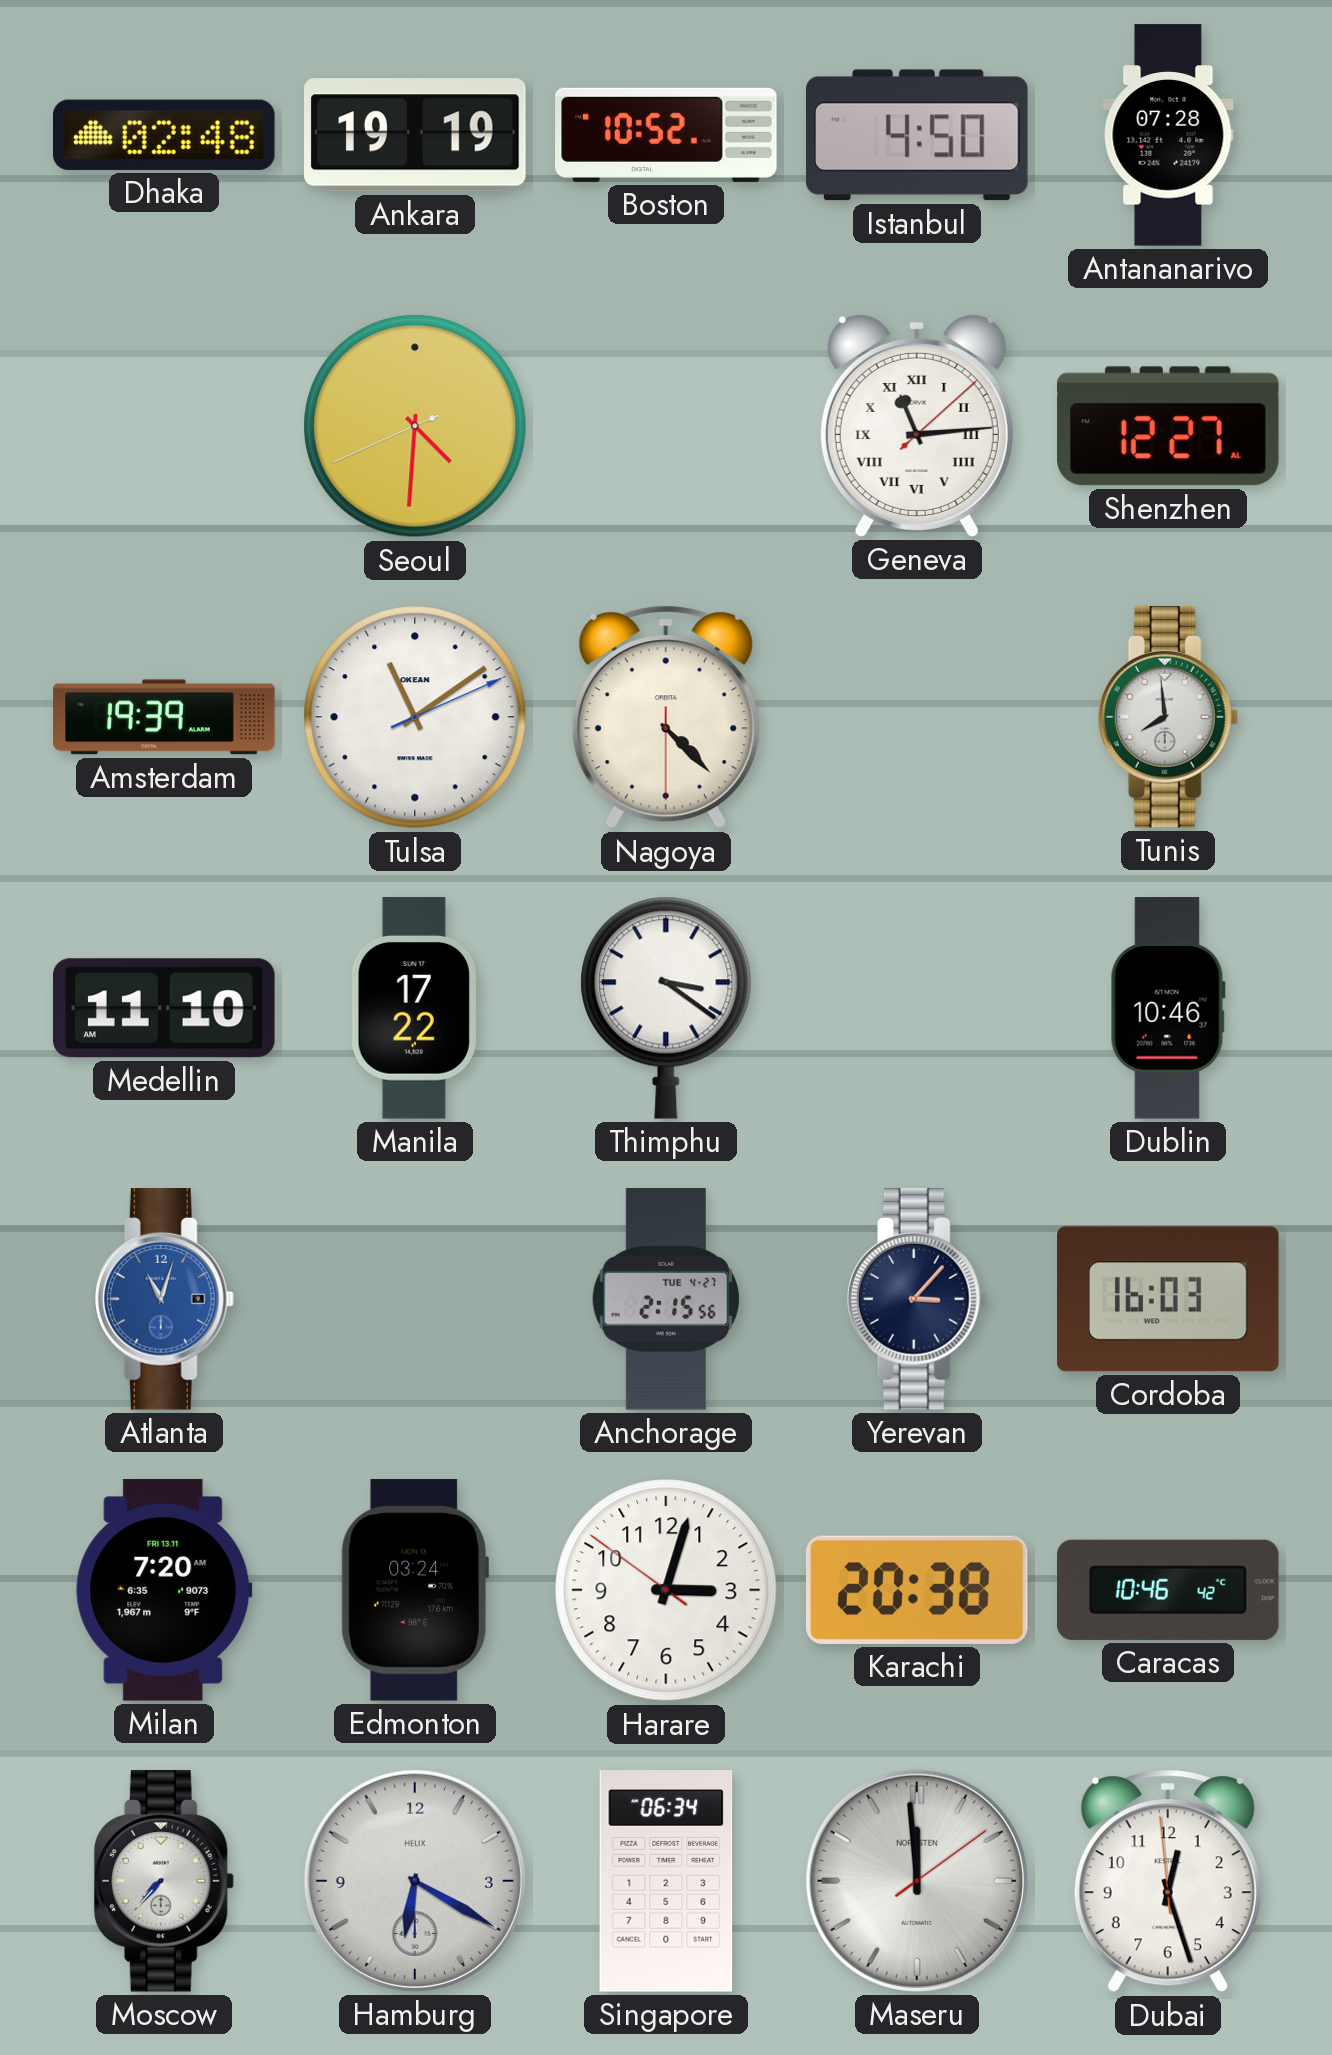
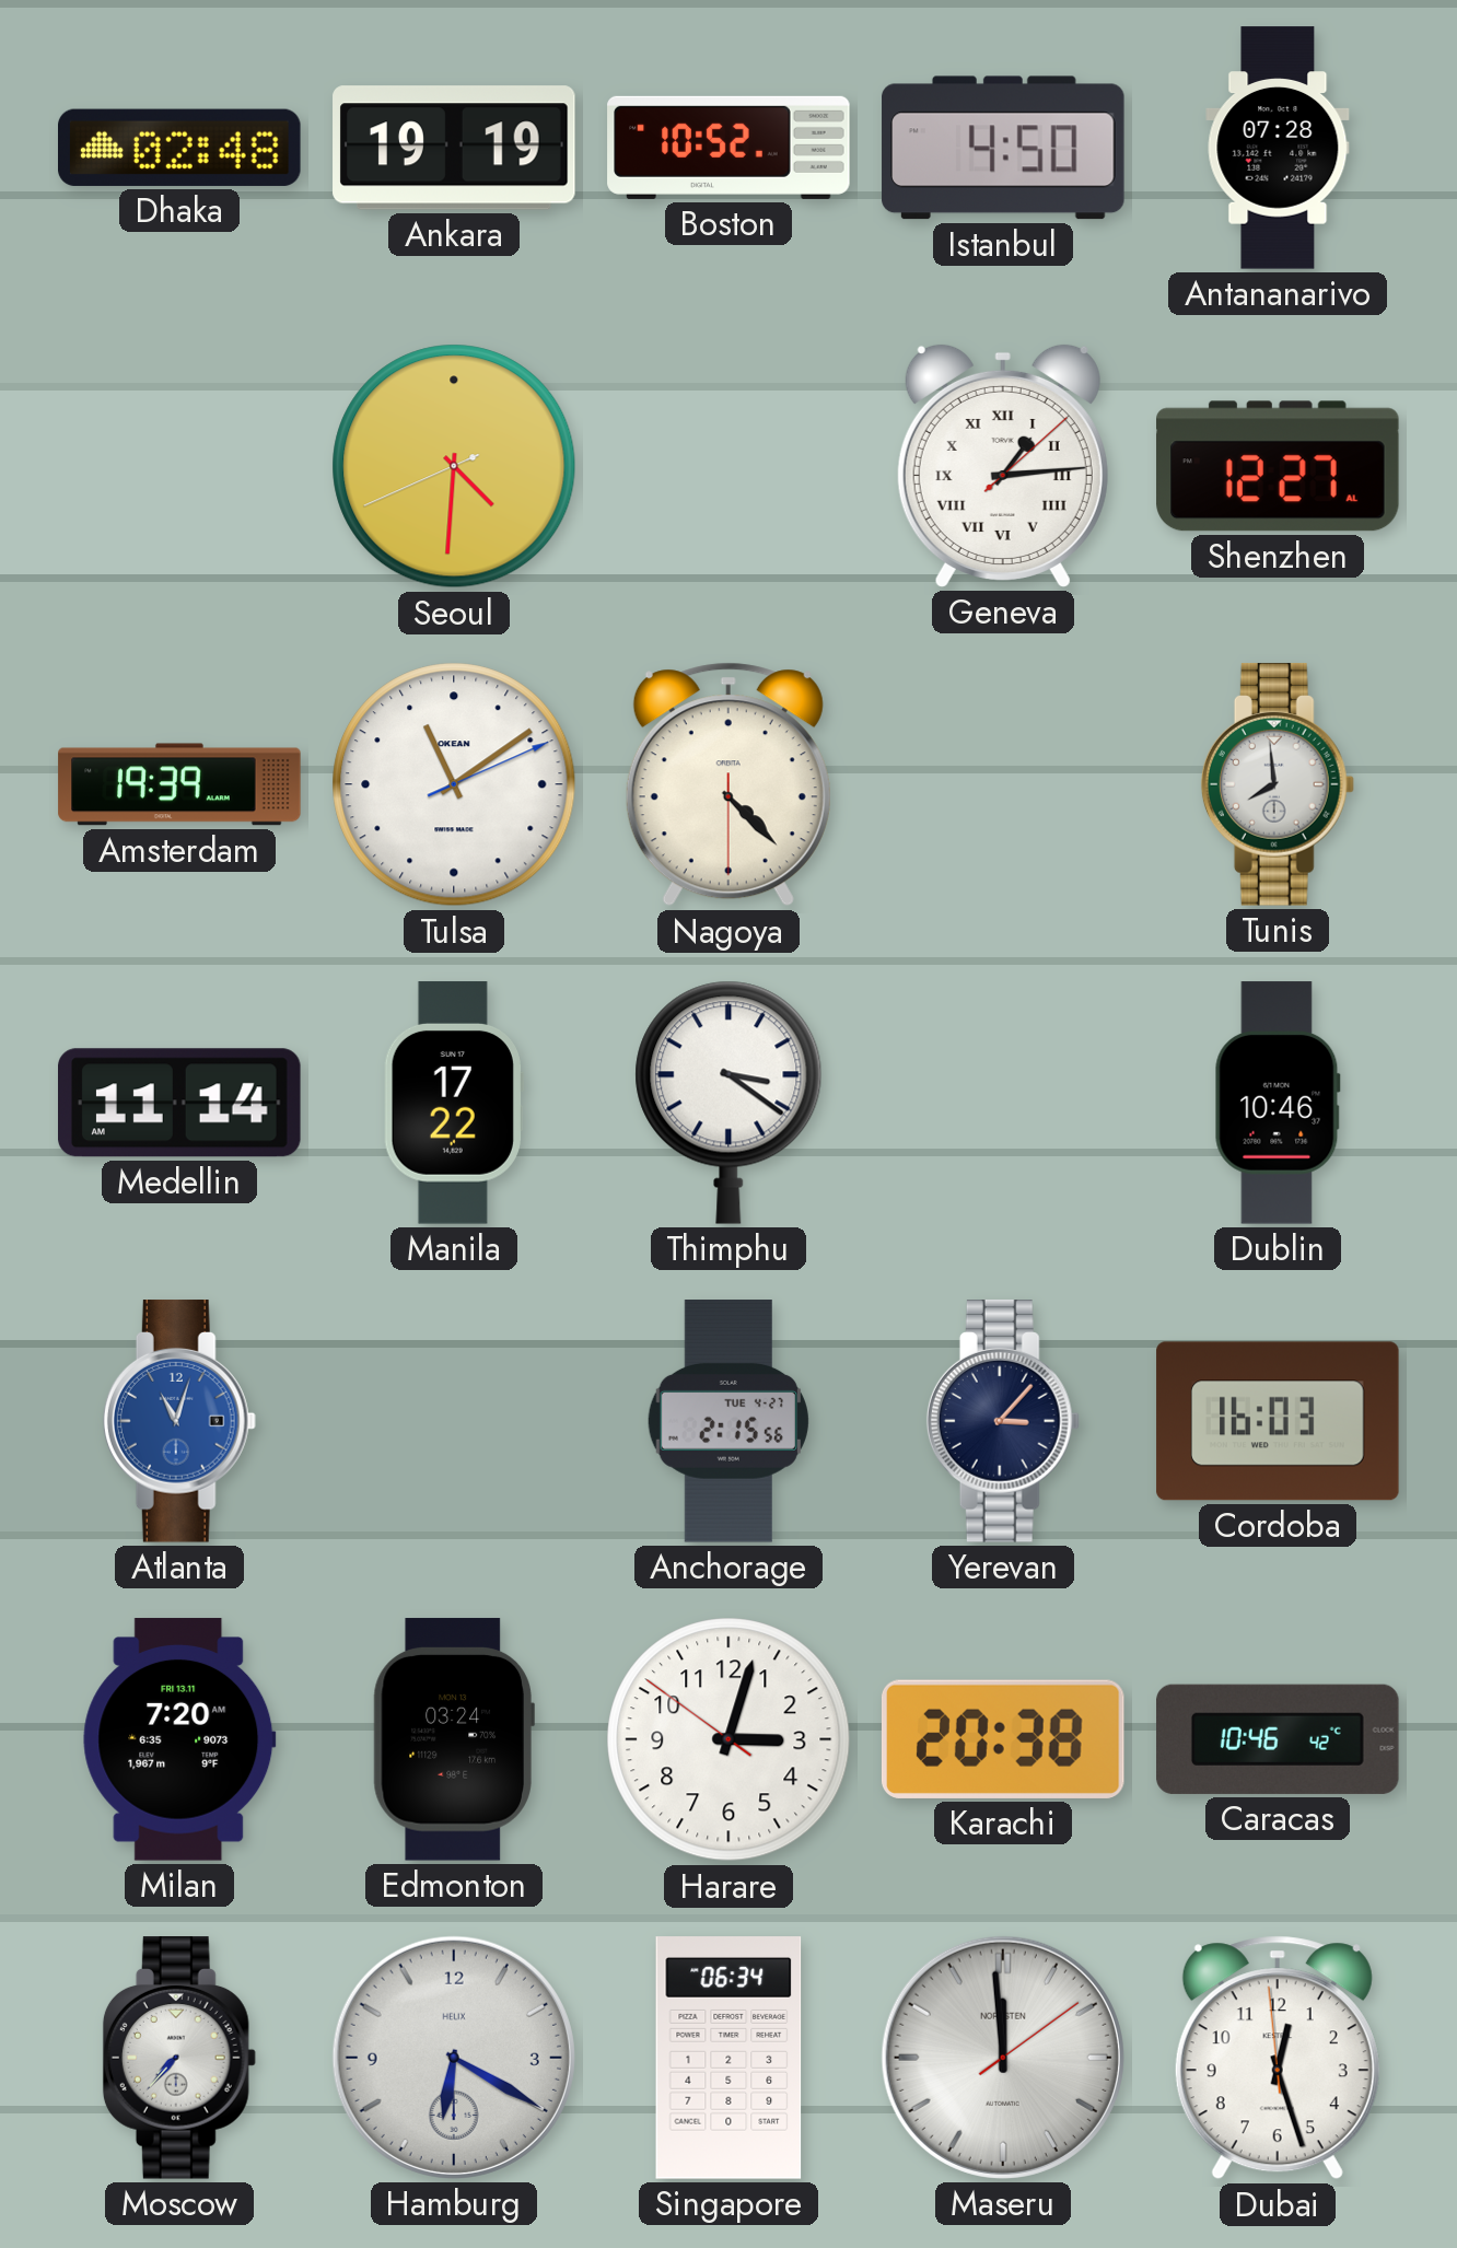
Geneva: 11:14 -> 1:14
Medellin: 11:10 -> 11:14
